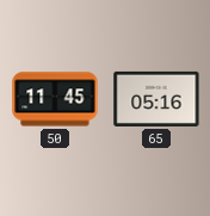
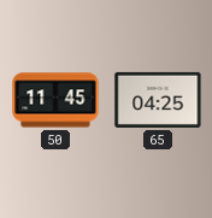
65: 05:16 -> 04:25
